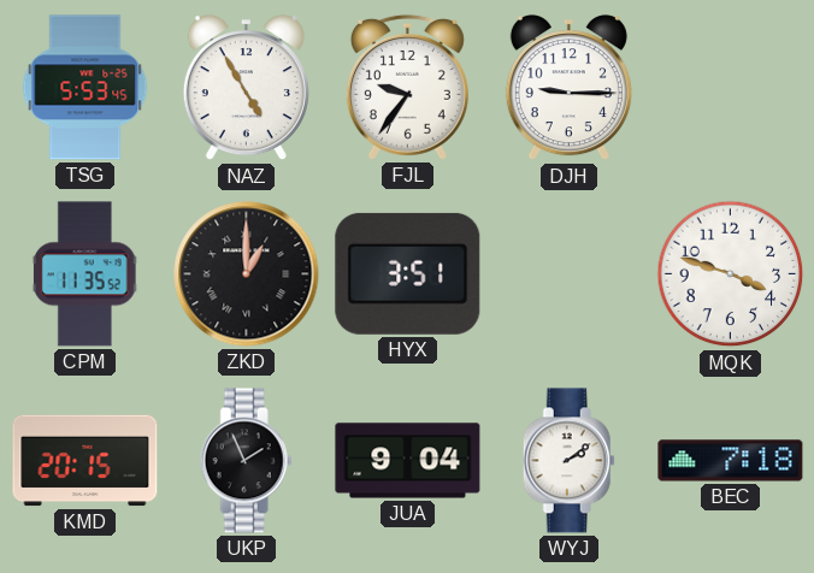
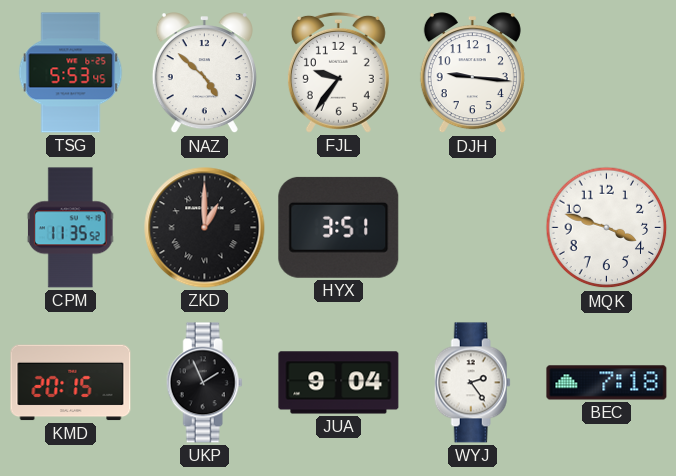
NAZ: 4:55 -> 4:52
DJH: 9:15 -> 9:16
WYJ: 2:09 -> 2:24
